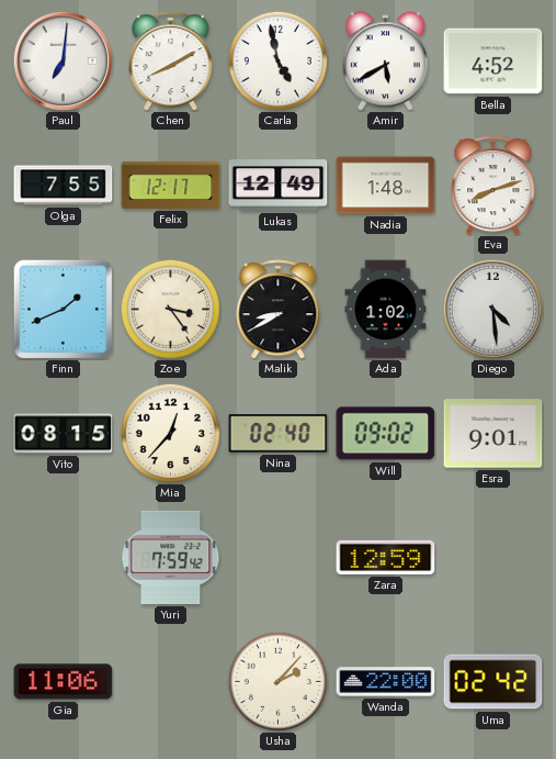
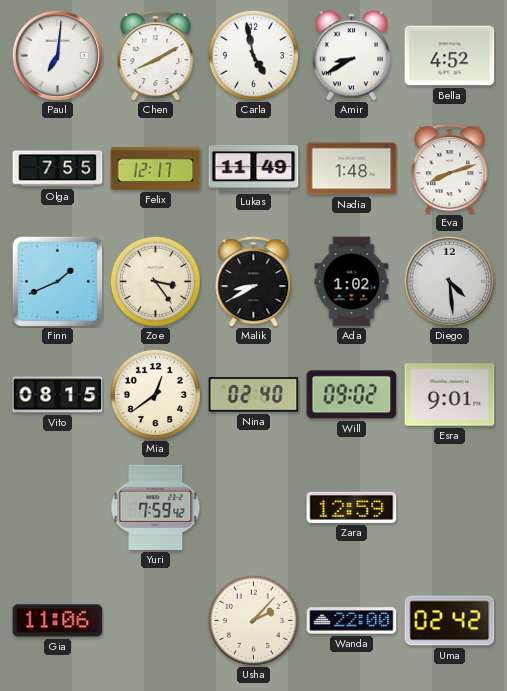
Amir: 5:40 -> 8:40
Lukas: 12:49 -> 11:49
Mia: 12:37 -> 12:39
